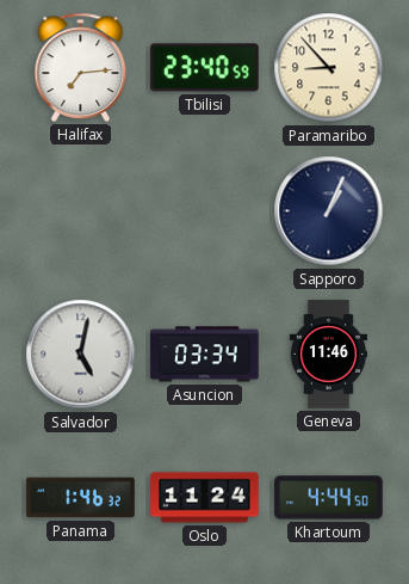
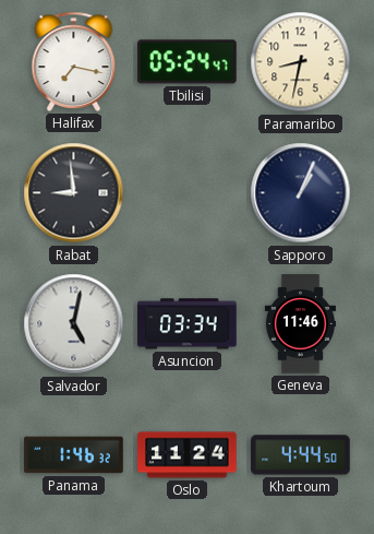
Halifax: 7:14 -> 7:17
Tbilisi: 23:40 -> 05:24
Paramaribo: 8:53 -> 8:32
Rabat: none -> 8:59
